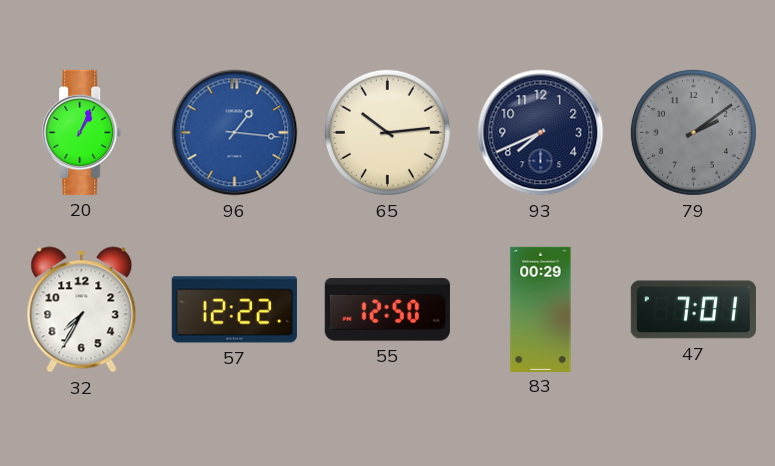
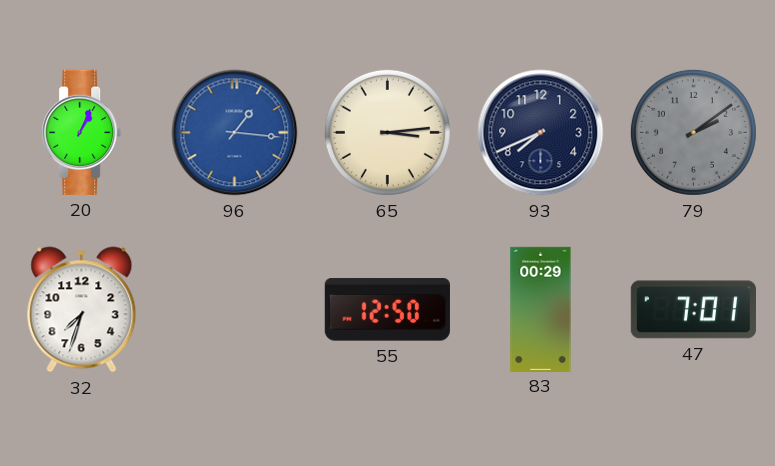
65: 10:14 -> 3:14
32: 7:35 -> 7:33
57: 12:22 -> none
